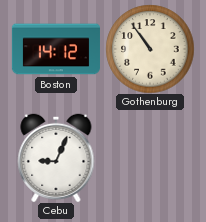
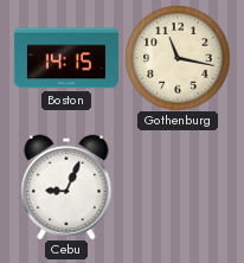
Boston: 14:12 -> 14:15
Gothenburg: 10:54 -> 11:17
